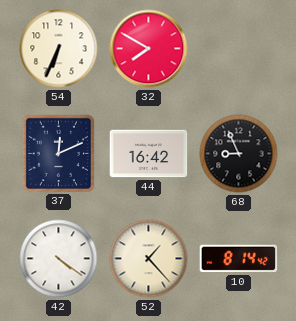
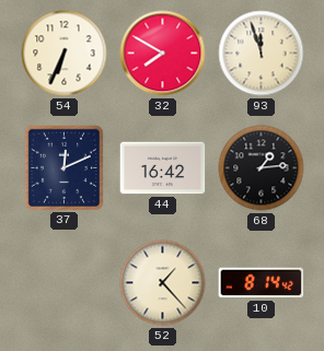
93: none -> 11:57
68: 8:56 -> 1:14
42: 4:21 -> none
